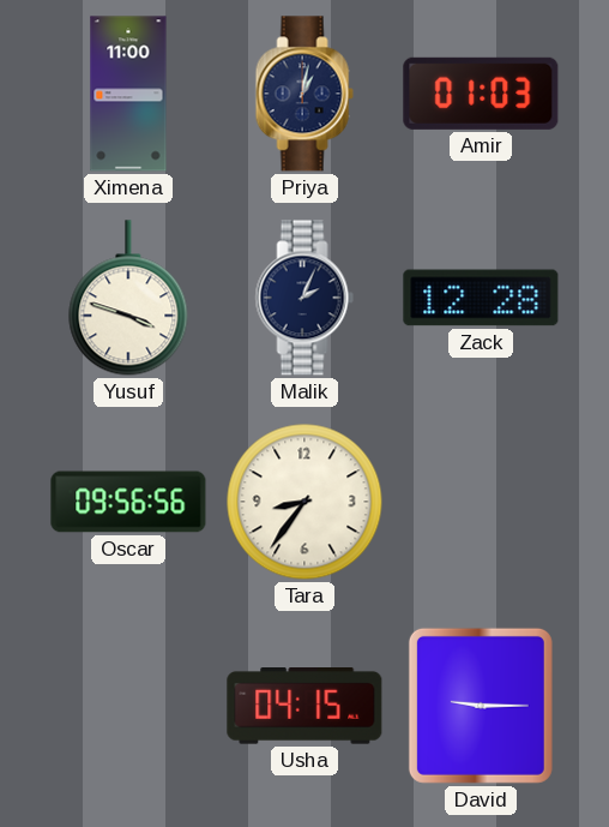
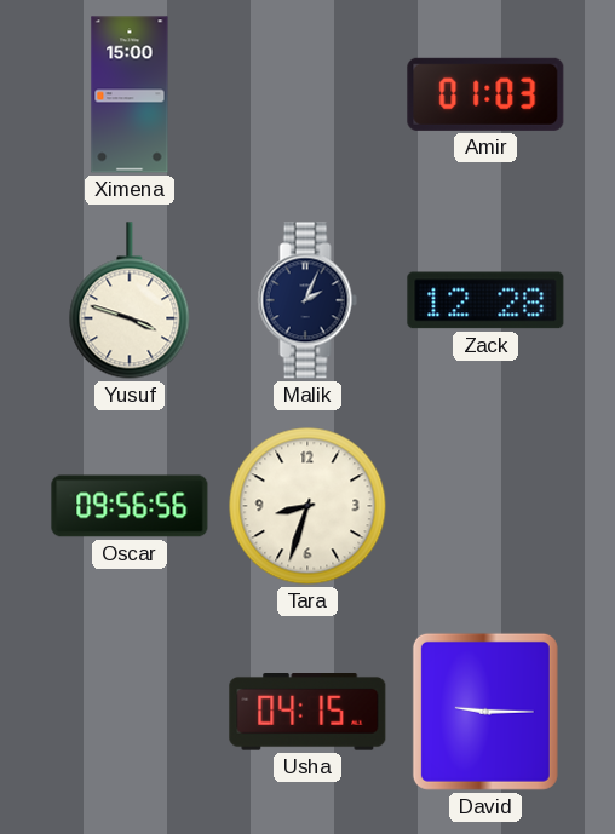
Ximena: 11:00 -> 15:00
Priya: 1:02 -> none
Tara: 8:36 -> 8:33
